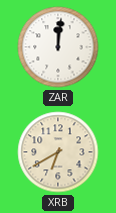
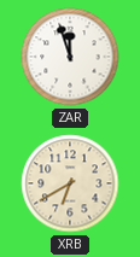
ZAR: 12:01 -> 11:57
